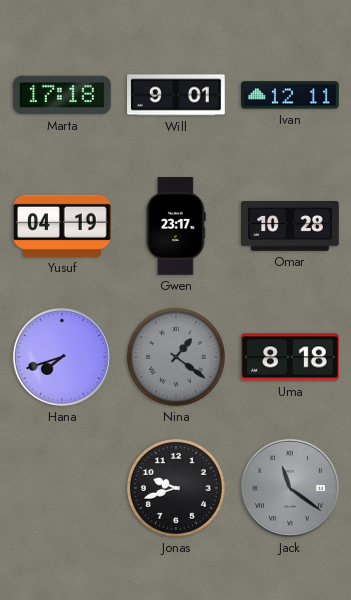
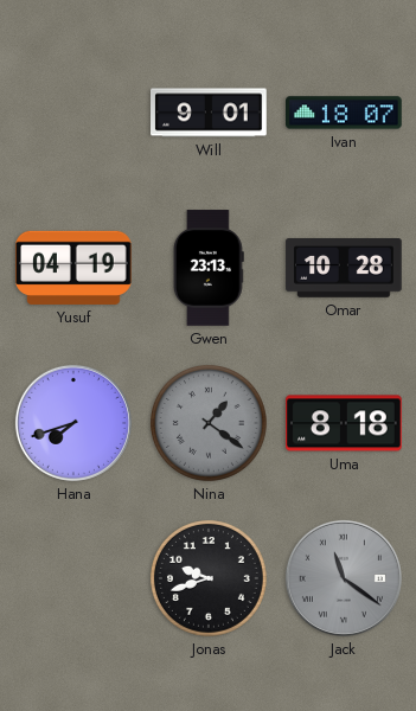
Marta: 17:18 -> none
Ivan: 12:11 -> 18:07
Gwen: 23:17 -> 23:13
